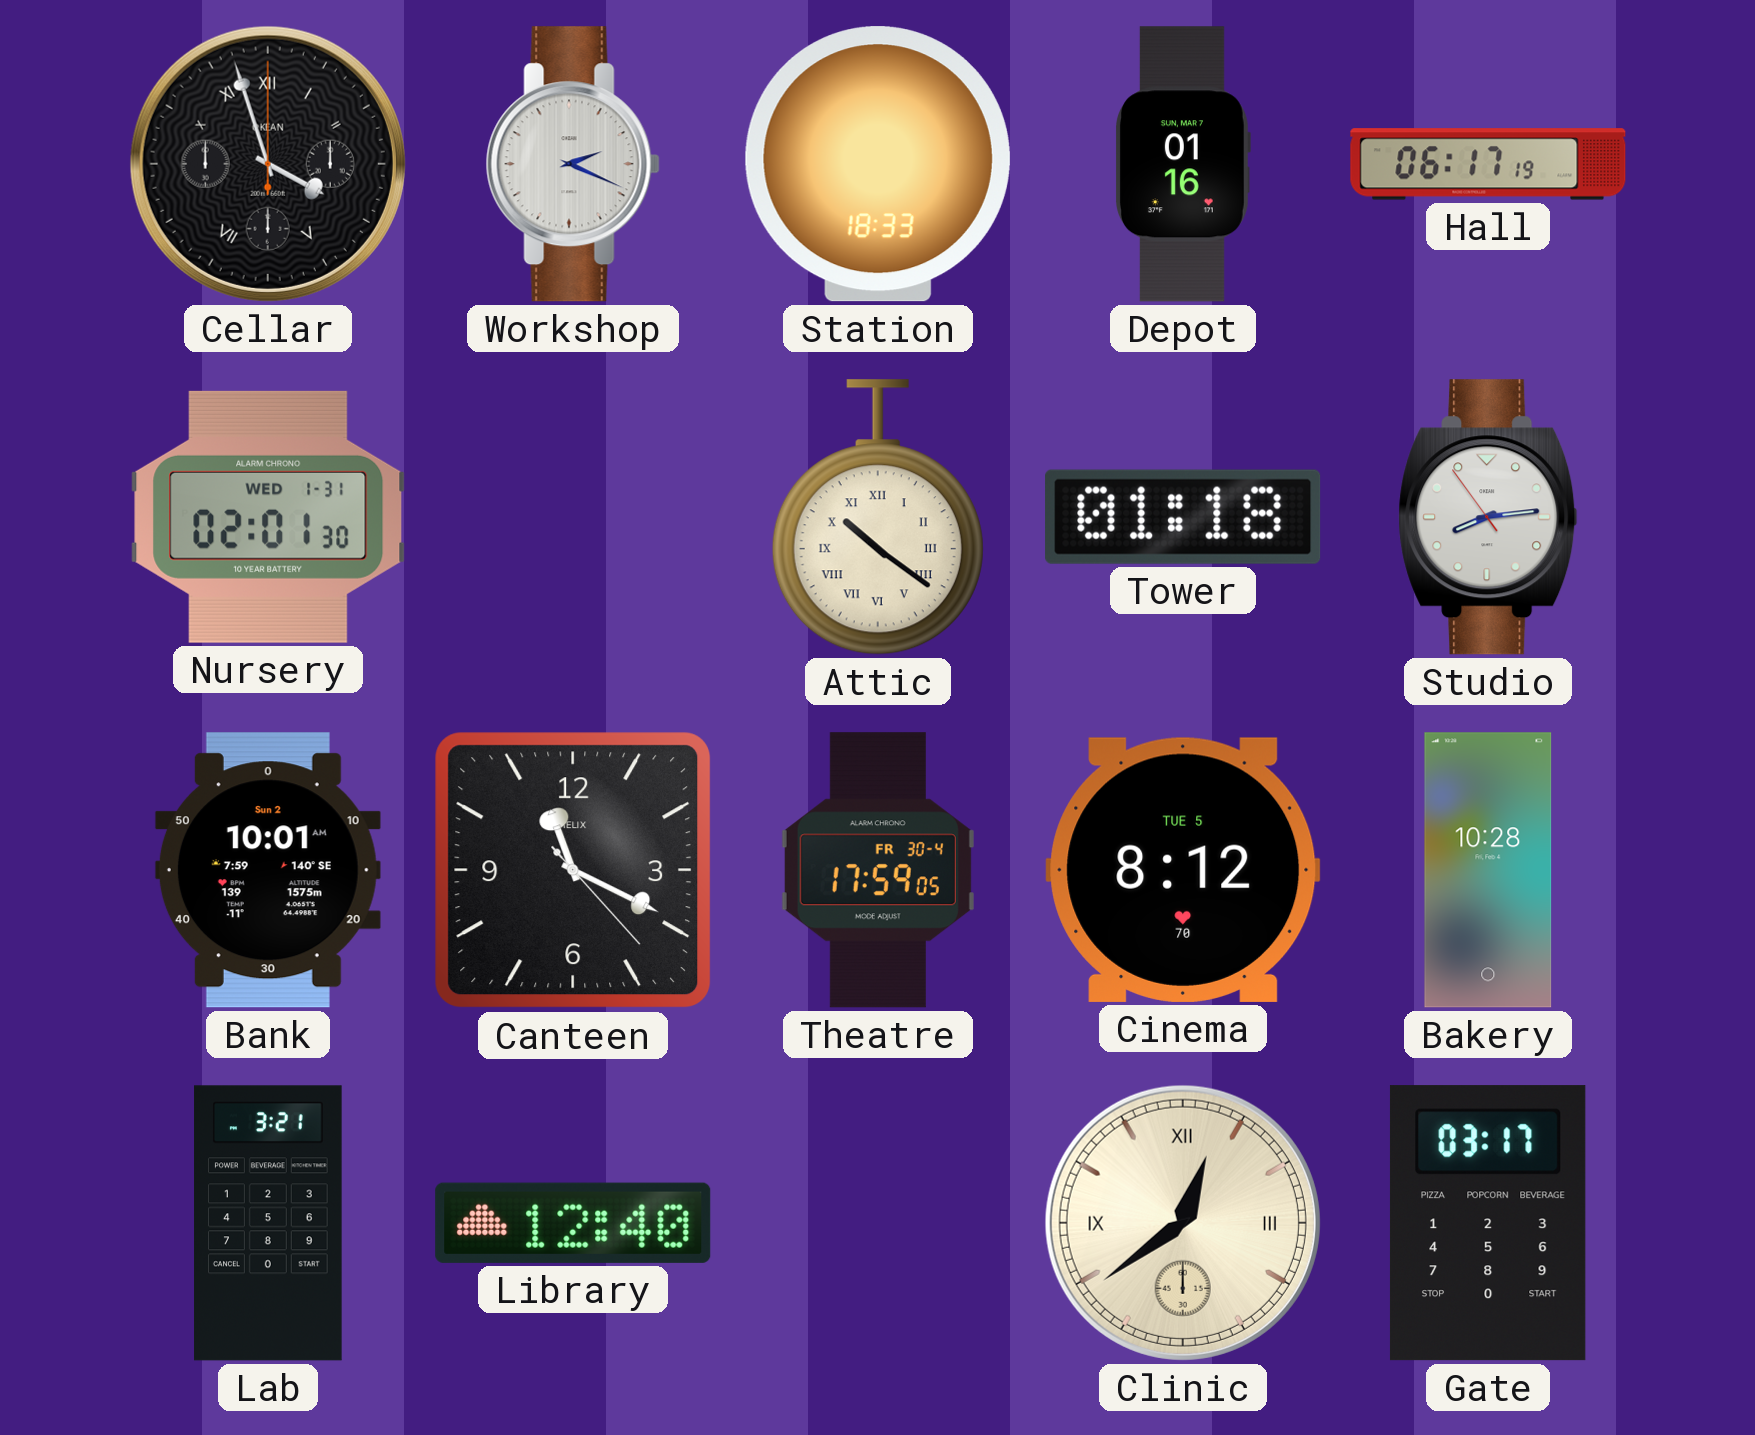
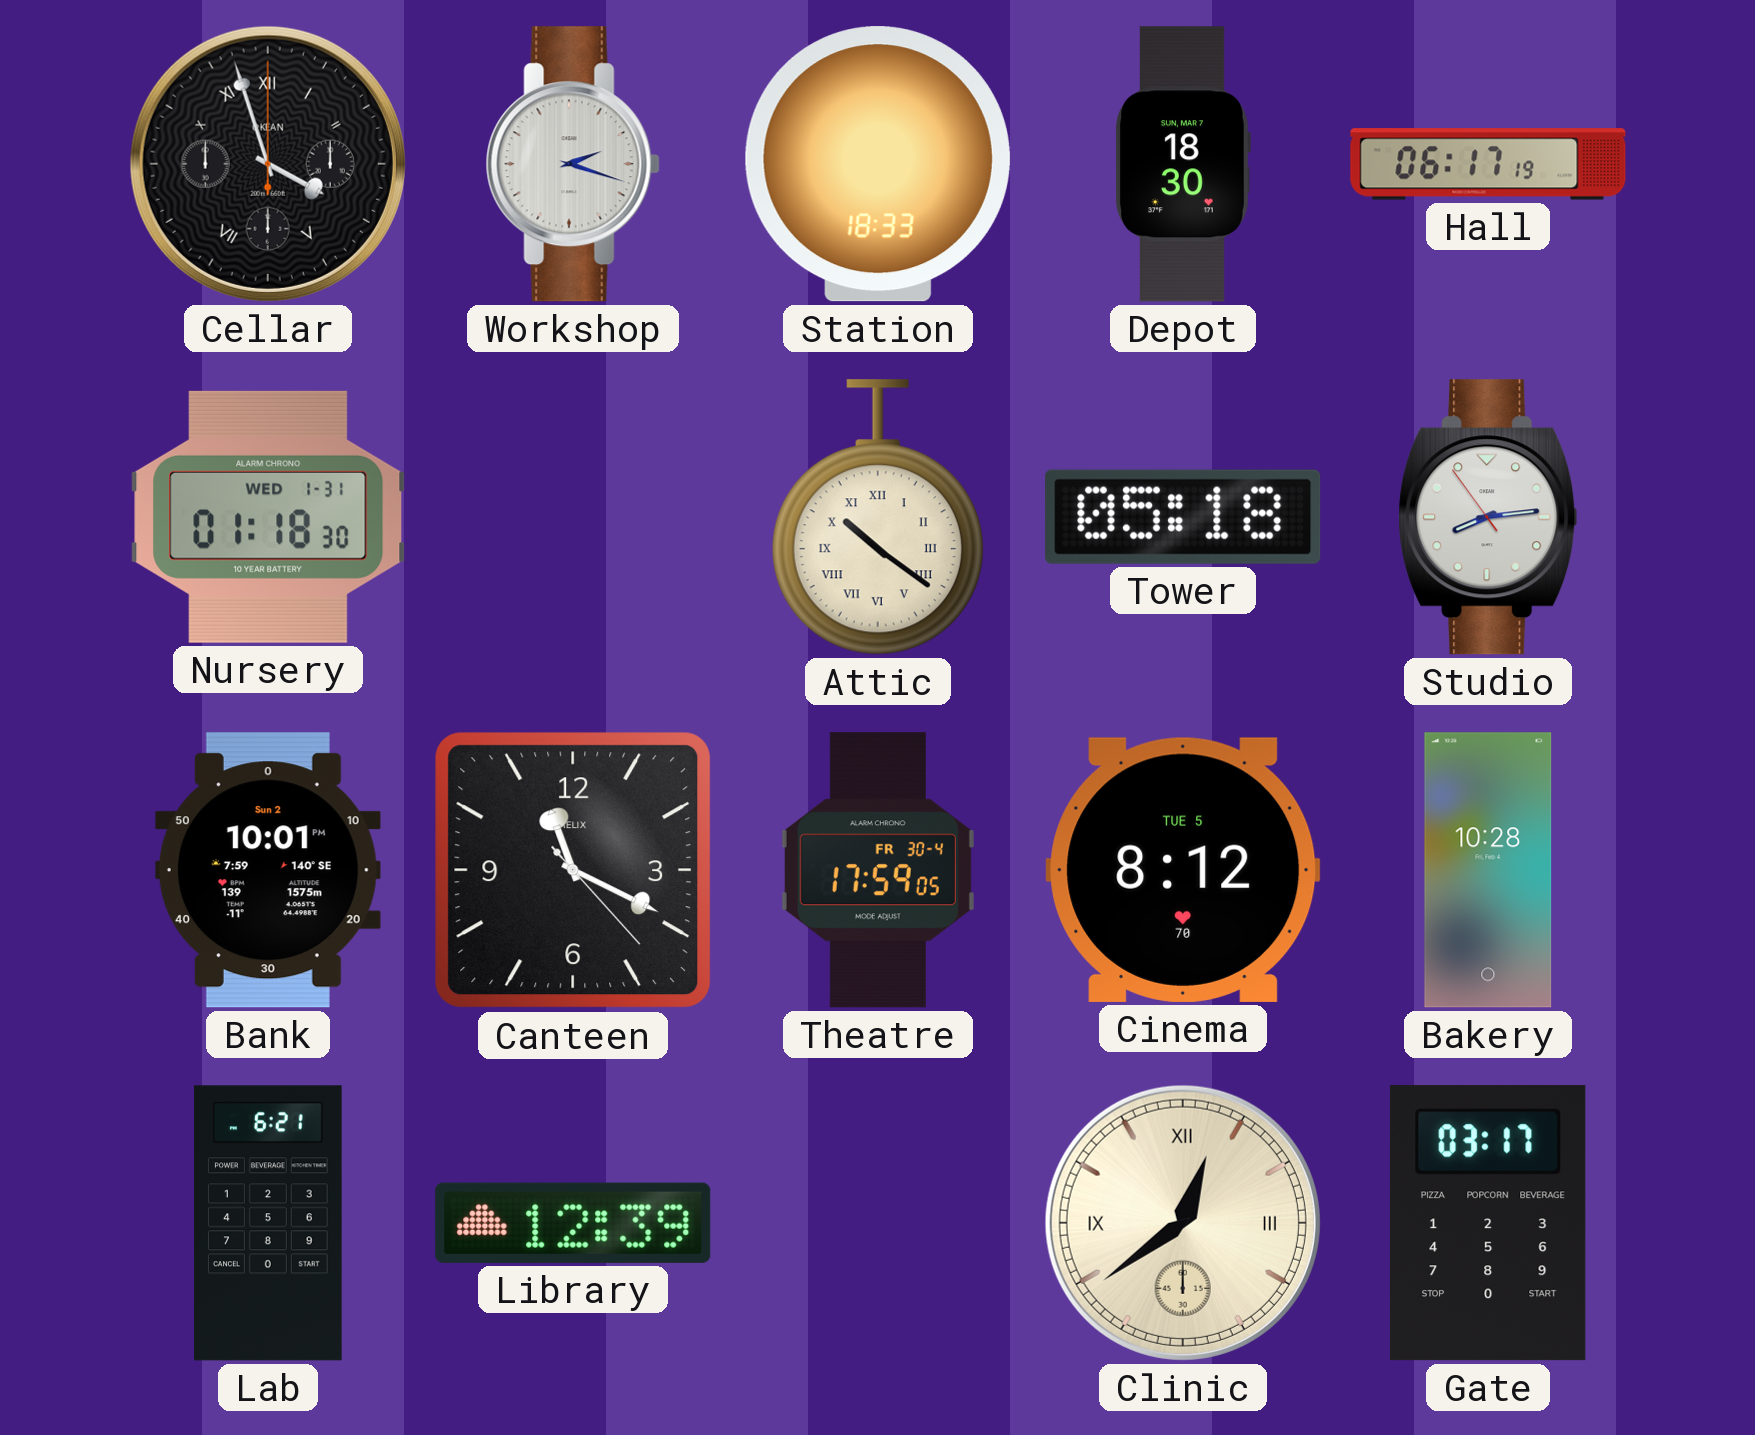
Workshop: 2:19 -> 2:18
Depot: 01:16 -> 18:30
Nursery: 02:01 -> 01:18
Tower: 01:18 -> 05:18
Bank: 10:01 AM -> 10:01 PM
Lab: 3:21 -> 6:21
Library: 12:40 -> 12:39
